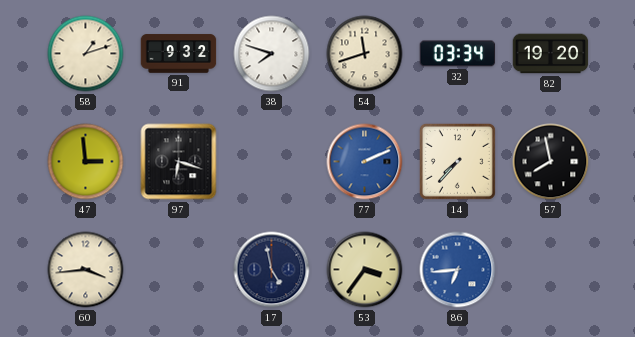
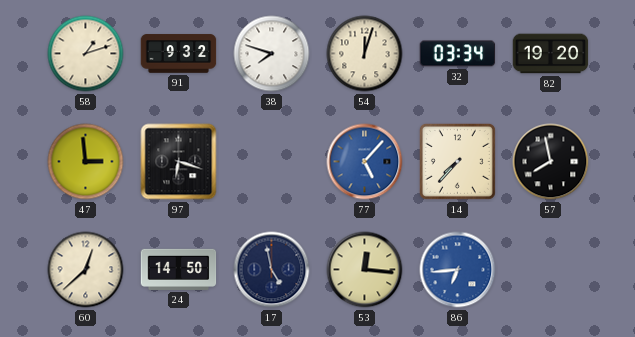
54: 11:42 -> 12:03
77: 2:11 -> 5:07
60: 3:44 -> 12:38
24: none -> 14:50
53: 3:36 -> 12:16
